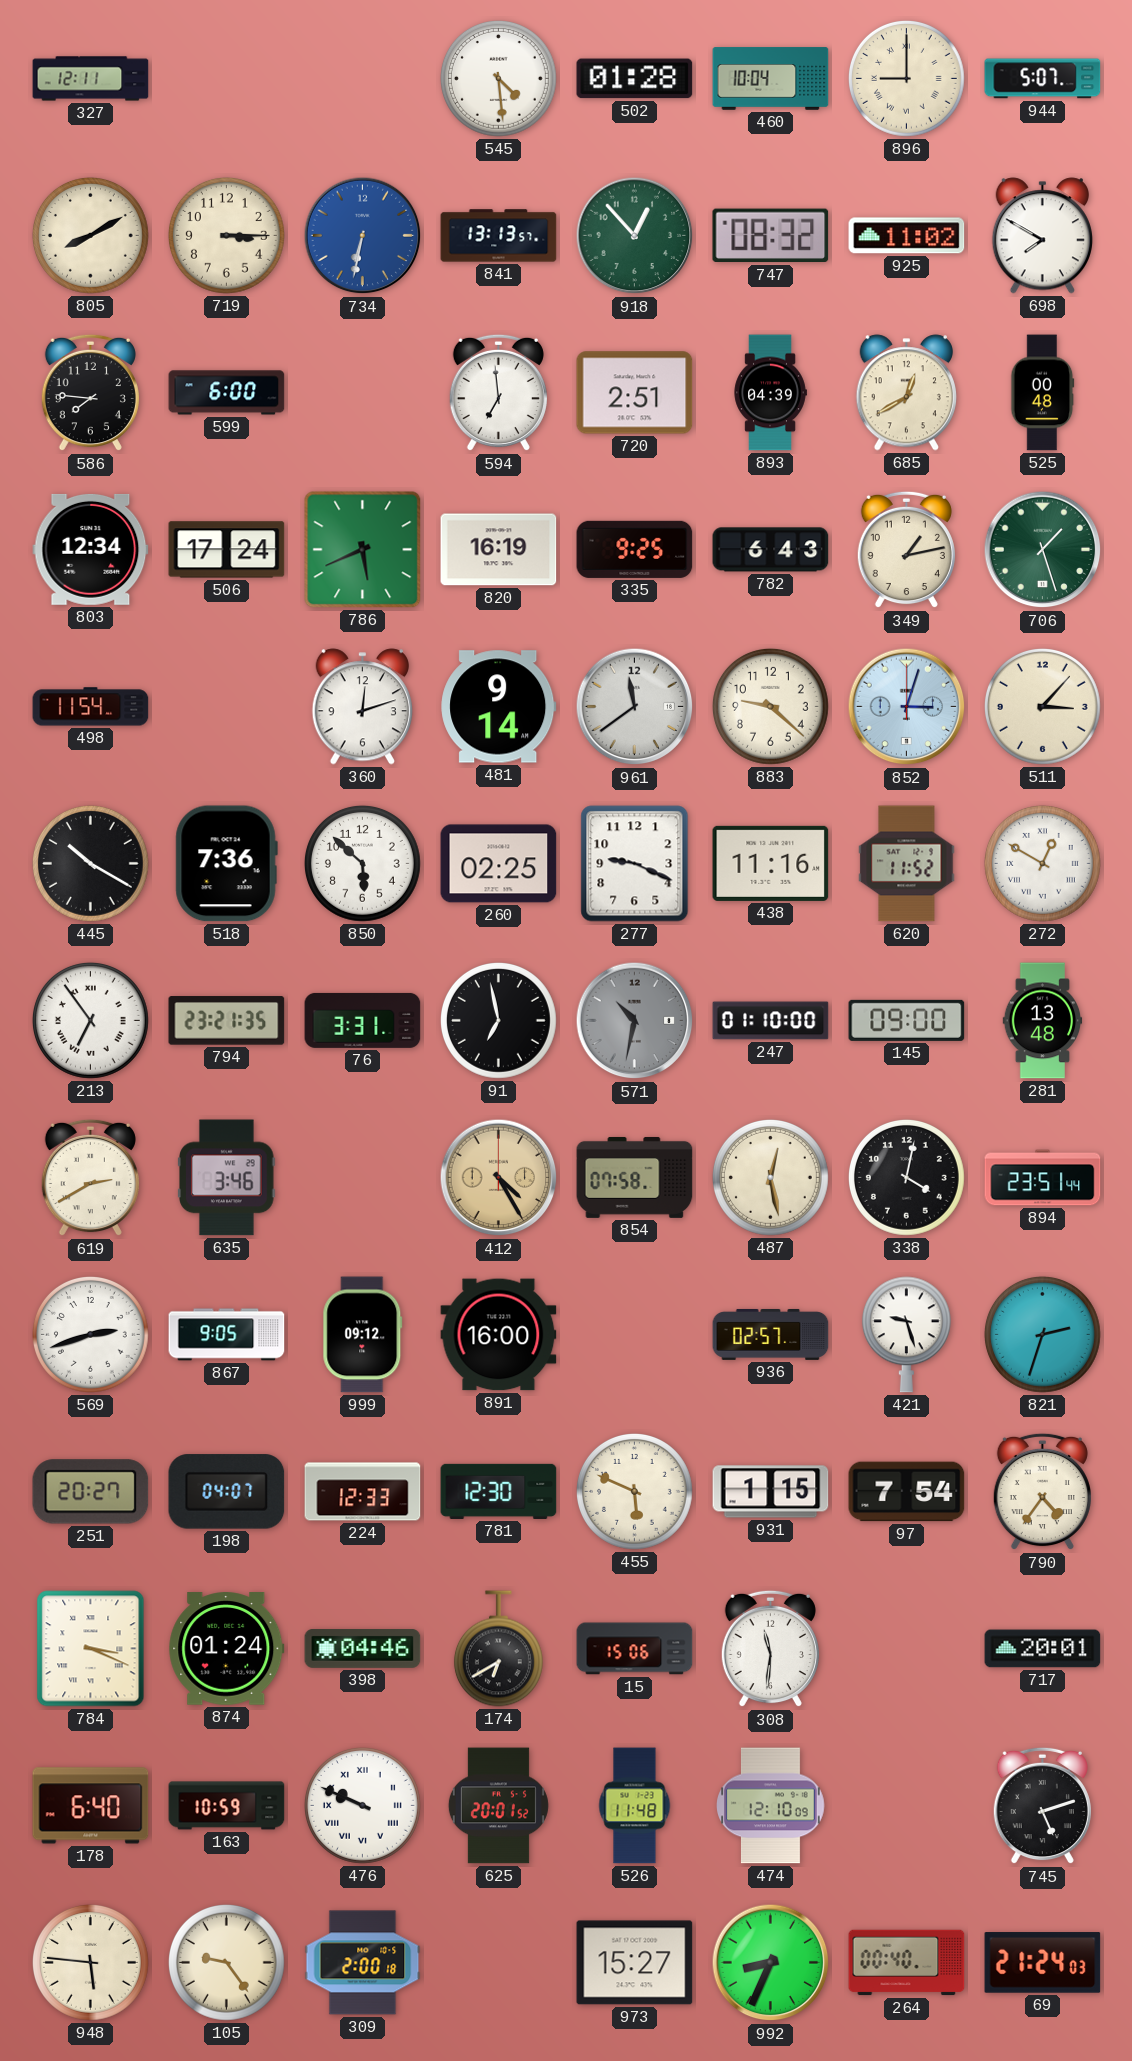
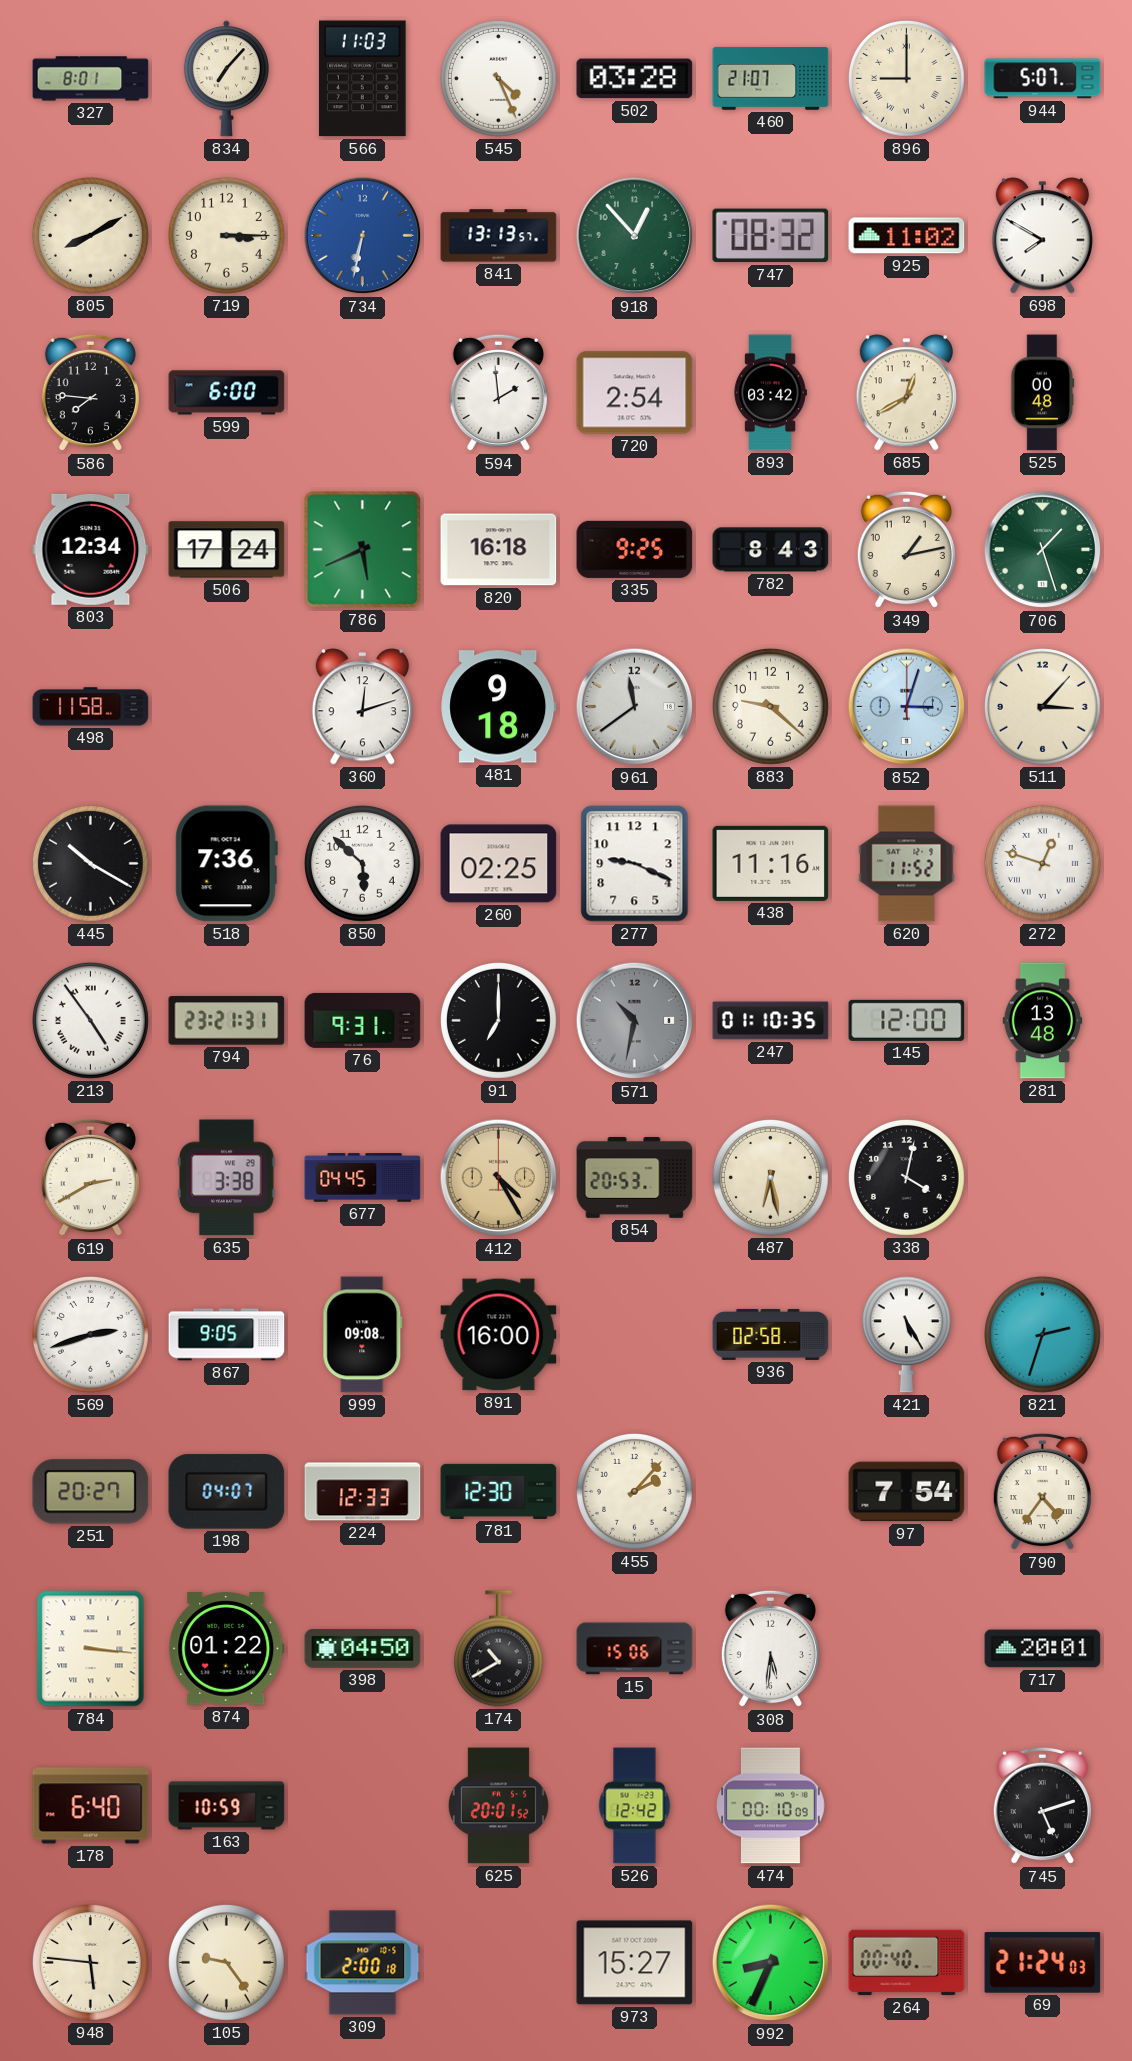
327: 12:11 -> 8:01
834: none -> 7:07
566: none -> 11:03
545: 4:29 -> 4:26
502: 01:28 -> 03:28
460: 10:04 -> 21:07
594: 6:59 -> 1:59
720: 2:51 -> 2:54
893: 04:39 -> 03:42
820: 16:19 -> 16:18
782: 6:43 -> 8:43
498: 11:54 -> 11:58
481: 9:14 -> 9:18
272: 12:50 -> 12:48
213: 6:54 -> 4:54
794: 23:21:35 -> 23:21:31
76: 3:31 -> 9:31
91: 6:58 -> 7:00
247: 01:10:00 -> 01:10:35
145: 09:00 -> 12:00
635: 3:46 -> 3:38
677: none -> 04:45
854: 07:58 -> 20:53
487: 12:28 -> 6:28
894: 23:51 -> none
999: 09:12 -> 09:08
936: 02:57 -> 02:58
421: 9:27 -> 5:25
455: 5:49 -> 2:07
931: 1:15 -> none
784: 3:19 -> 3:16
874: 01:24 -> 01:22
398: 04:46 -> 04:50
174: 6:40 -> 10:40
308: 11:31 -> 5:31
476: 9:49 -> none
526: 11:48 -> 12:42
474: 12:10 -> 00:10
